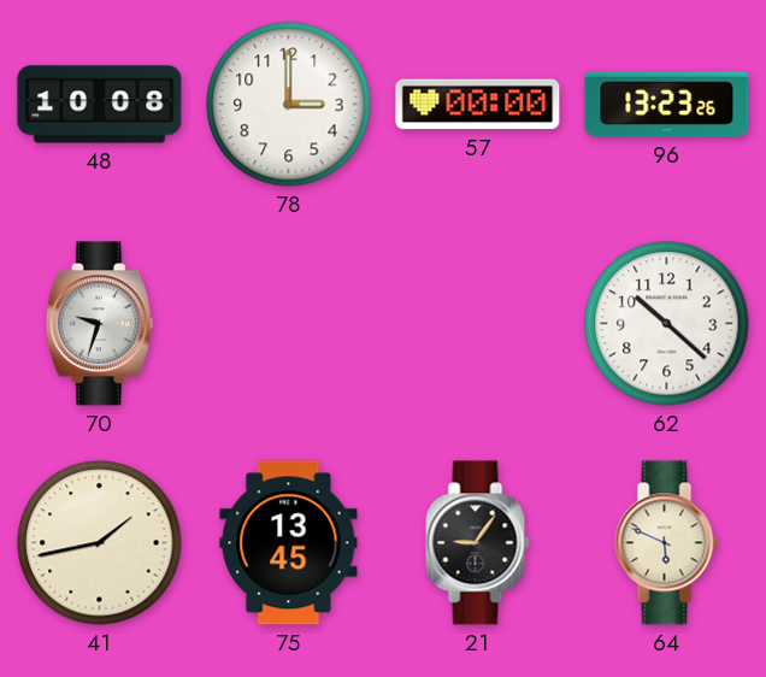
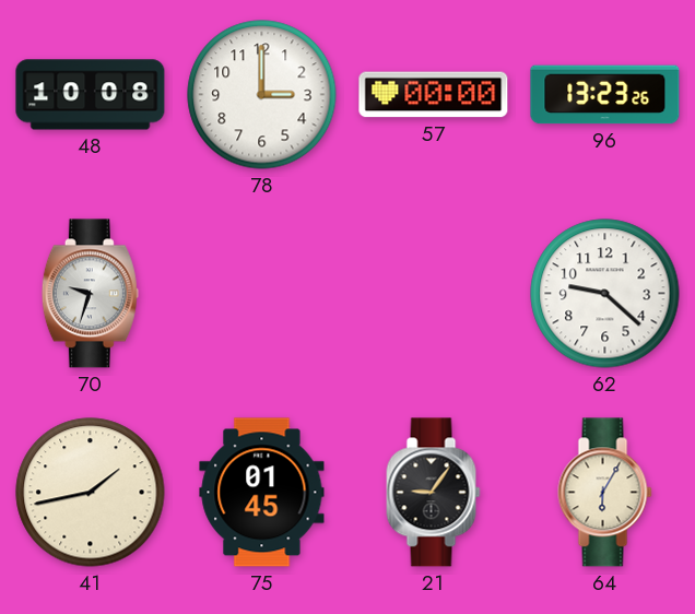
62: 10:22 -> 9:22
75: 13:45 -> 01:45
64: 5:49 -> 6:05
